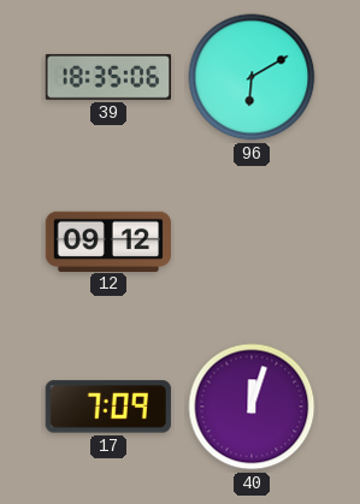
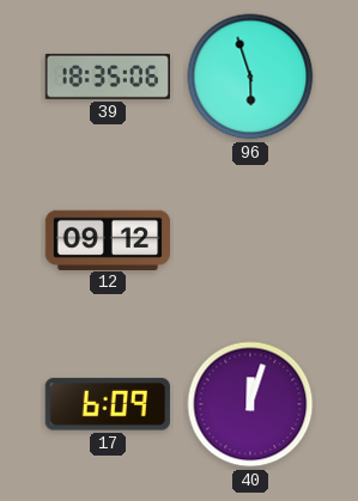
96: 6:10 -> 5:57
17: 7:09 -> 6:09
